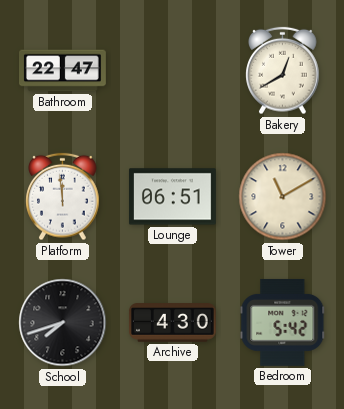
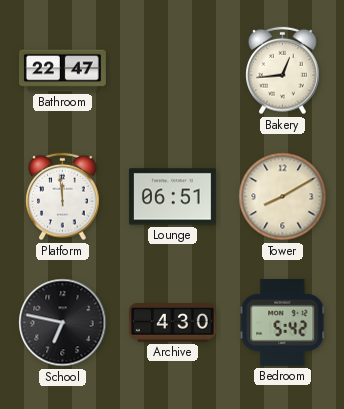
Bakery: 12:40 -> 12:44
Tower: 11:10 -> 8:10
School: 7:42 -> 6:47
